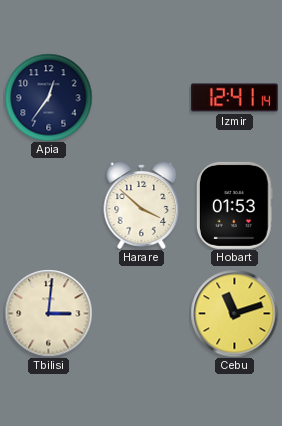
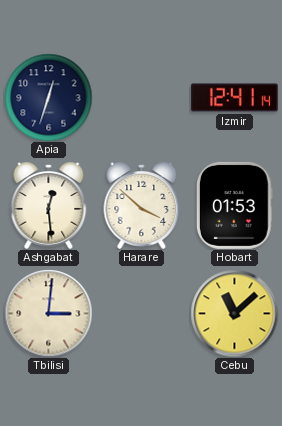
Apia: 12:36 -> 12:33
Ashgabat: none -> 12:29
Cebu: 11:12 -> 11:08
